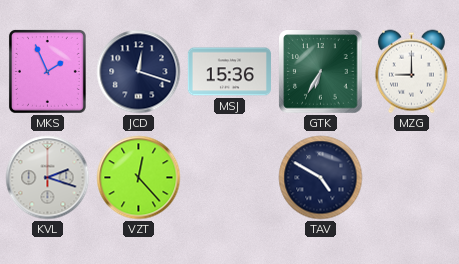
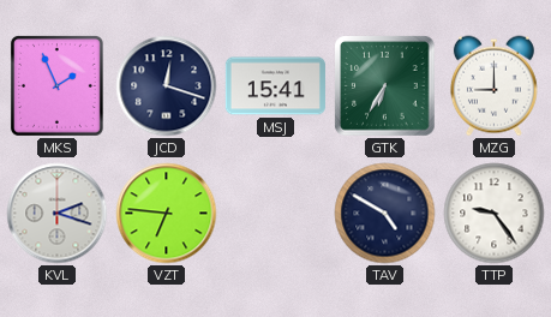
MSJ: 15:36 -> 15:41
VZT: 12:23 -> 6:46
TTP: none -> 9:24
